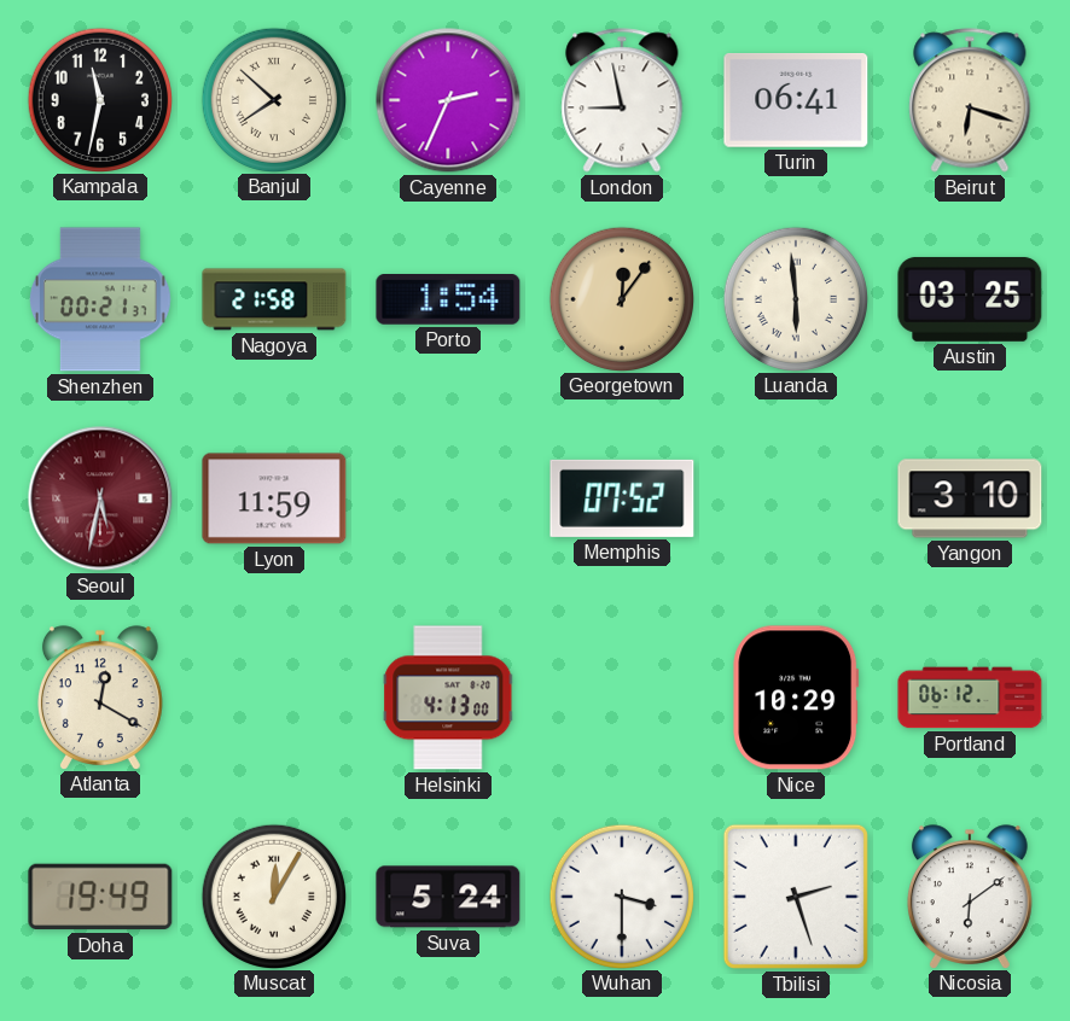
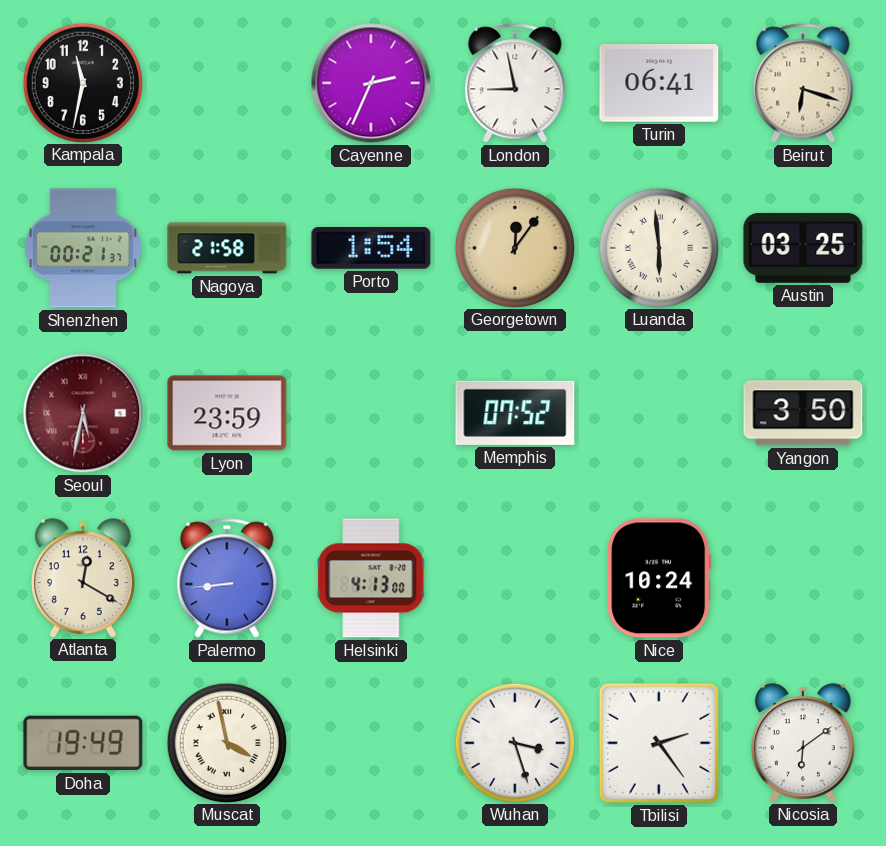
Banjul: 7:52 -> none
Lyon: 11:59 -> 23:59
Yangon: 3:10 -> 3:50
Palermo: none -> 8:44
Nice: 10:29 -> 10:24
Portland: 06:12 -> none
Muscat: 12:05 -> 3:58
Suva: 5:24 -> none
Wuhan: 3:30 -> 3:27
Tbilisi: 2:27 -> 2:24
